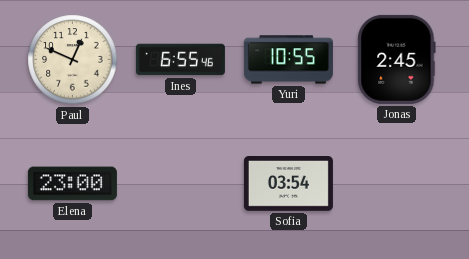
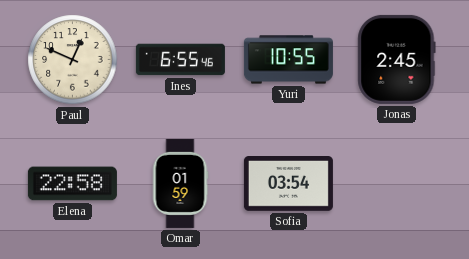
Elena: 23:00 -> 22:58
Omar: none -> 01:59
